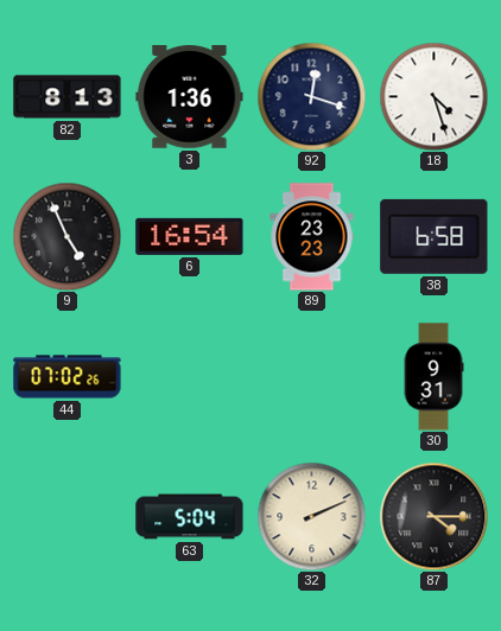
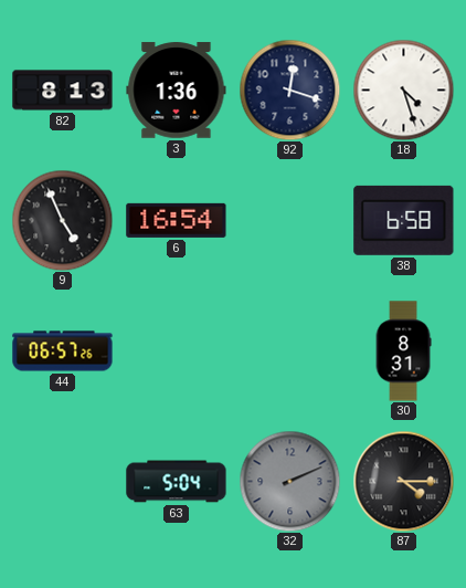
89: 23:23 -> none
44: 07:02 -> 06:57
30: 9:31 -> 8:31
32 dial: cream -> grey
